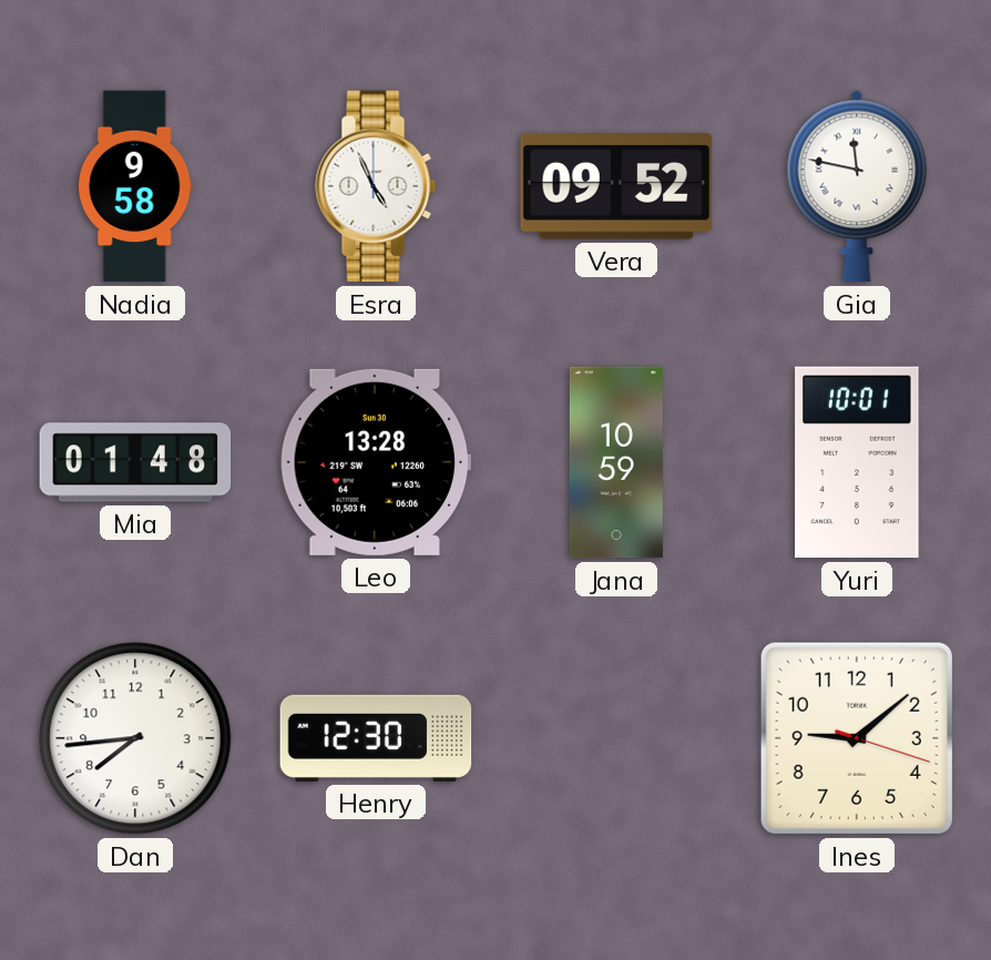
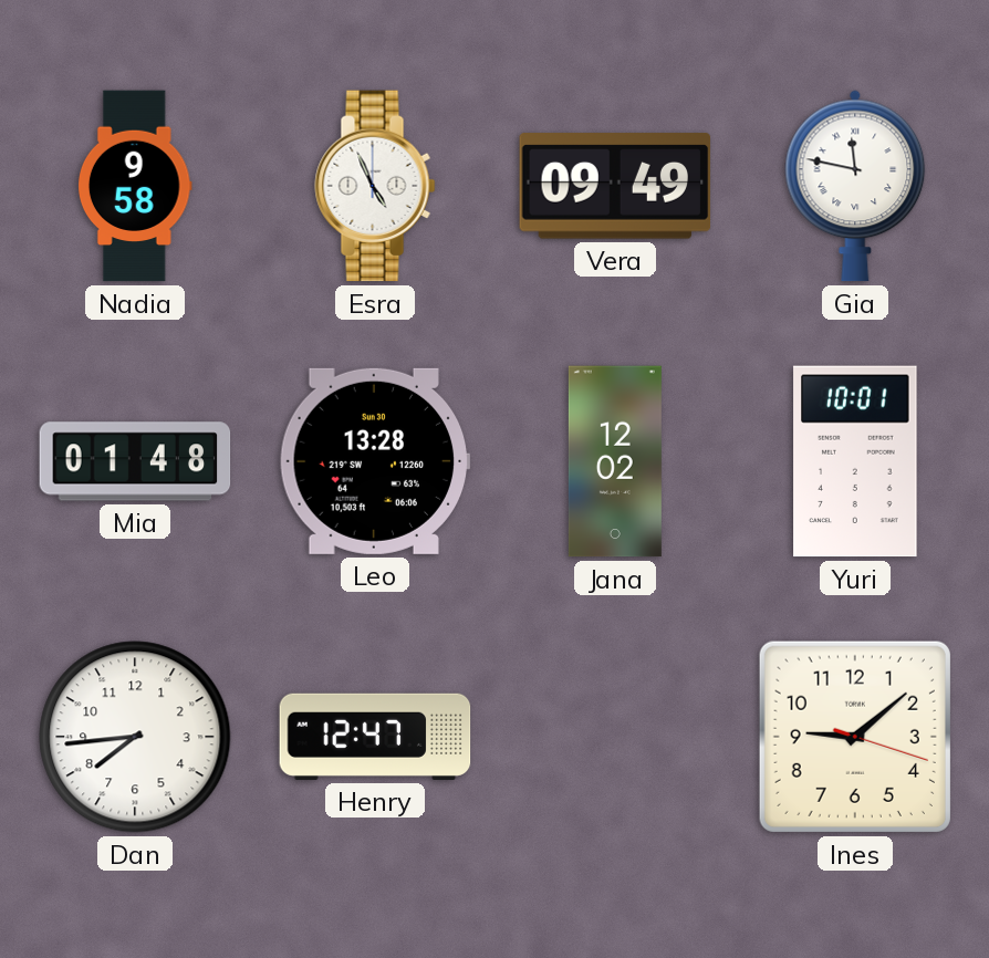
Vera: 09:52 -> 09:49
Jana: 10:59 -> 12:02
Henry: 12:30 -> 12:47
